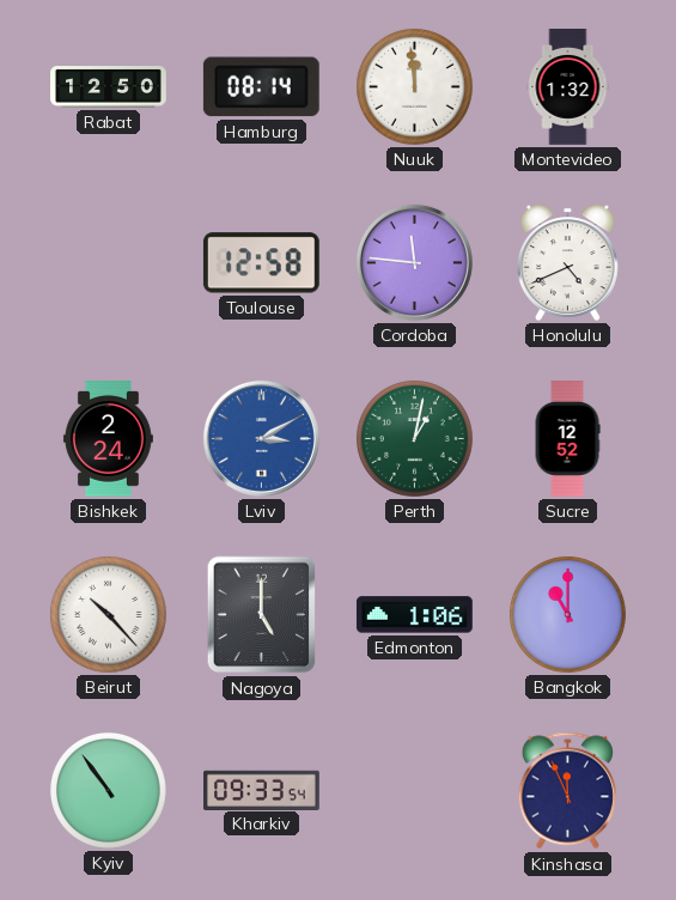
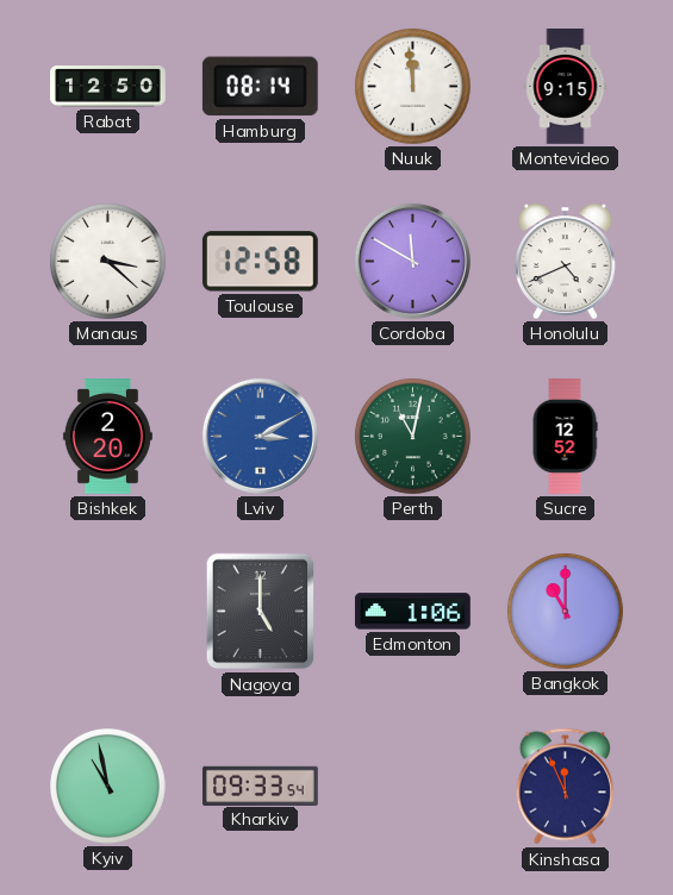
Montevideo: 1:32 -> 9:15
Manaus: none -> 3:22
Cordoba: 11:46 -> 11:50
Bishkek: 2:24 -> 2:20
Perth: 1:02 -> 11:02
Beirut: 10:23 -> none
Kyiv: 10:54 -> 10:58
